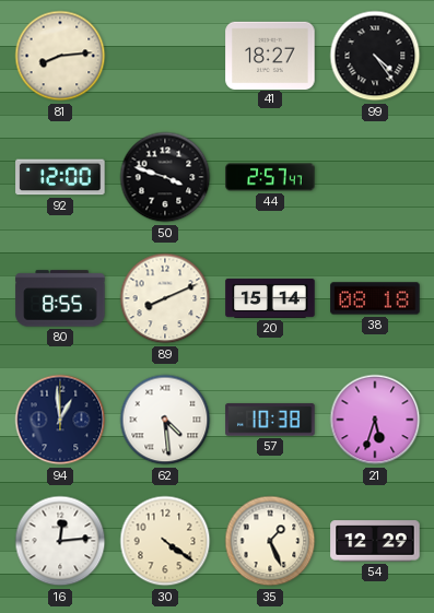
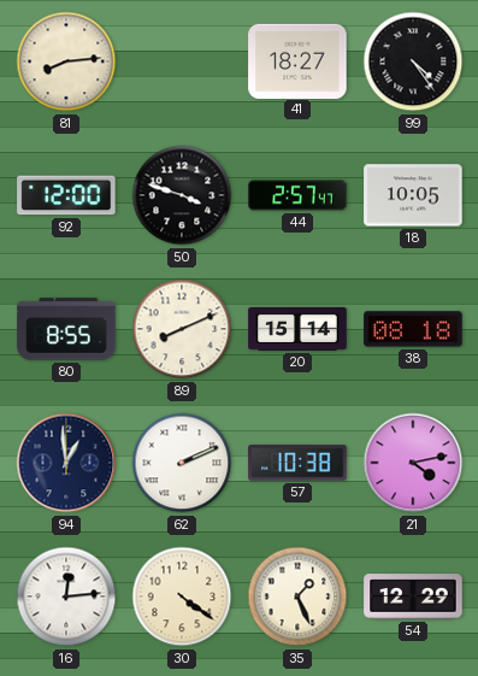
18: none -> 10:05
62: 4:29 -> 2:11
21: 5:33 -> 4:13
